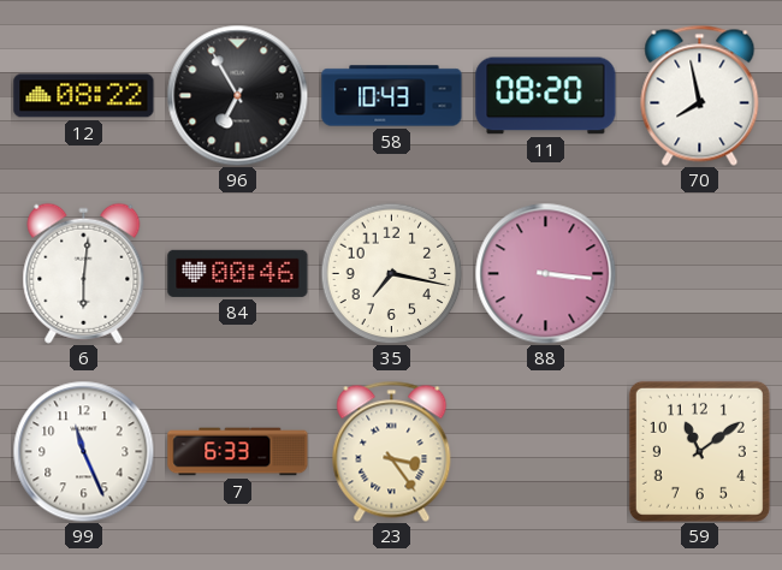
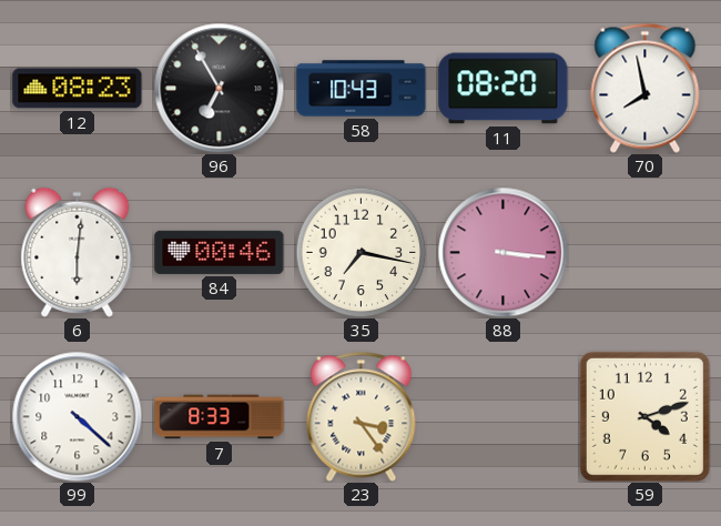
12: 08:22 -> 08:23
99: 11:26 -> 4:22
7: 6:33 -> 8:33
59: 11:09 -> 4:12
